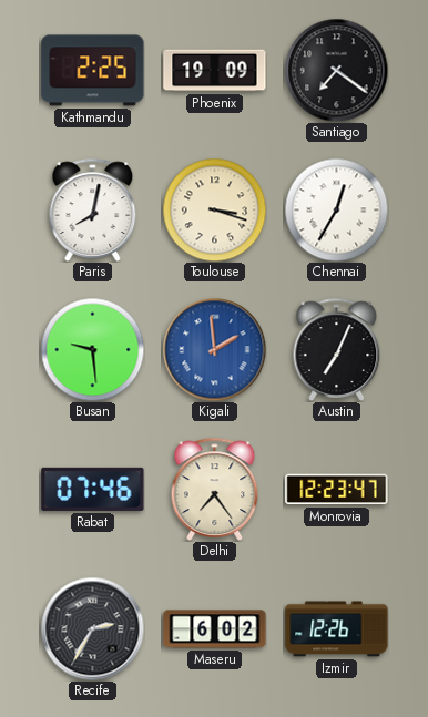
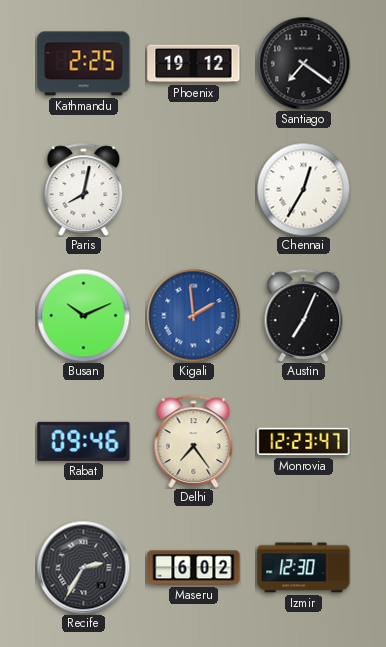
Phoenix: 19:09 -> 19:12
Toulouse: 3:18 -> none
Busan: 9:29 -> 10:11
Rabat: 07:46 -> 09:46
Izmir: 12:26 -> 12:30
